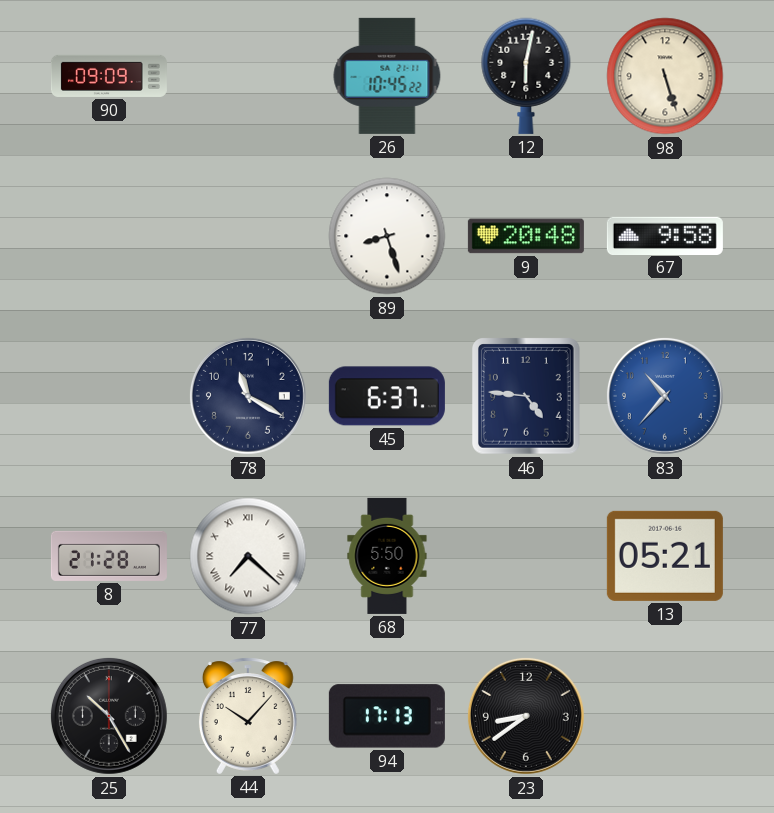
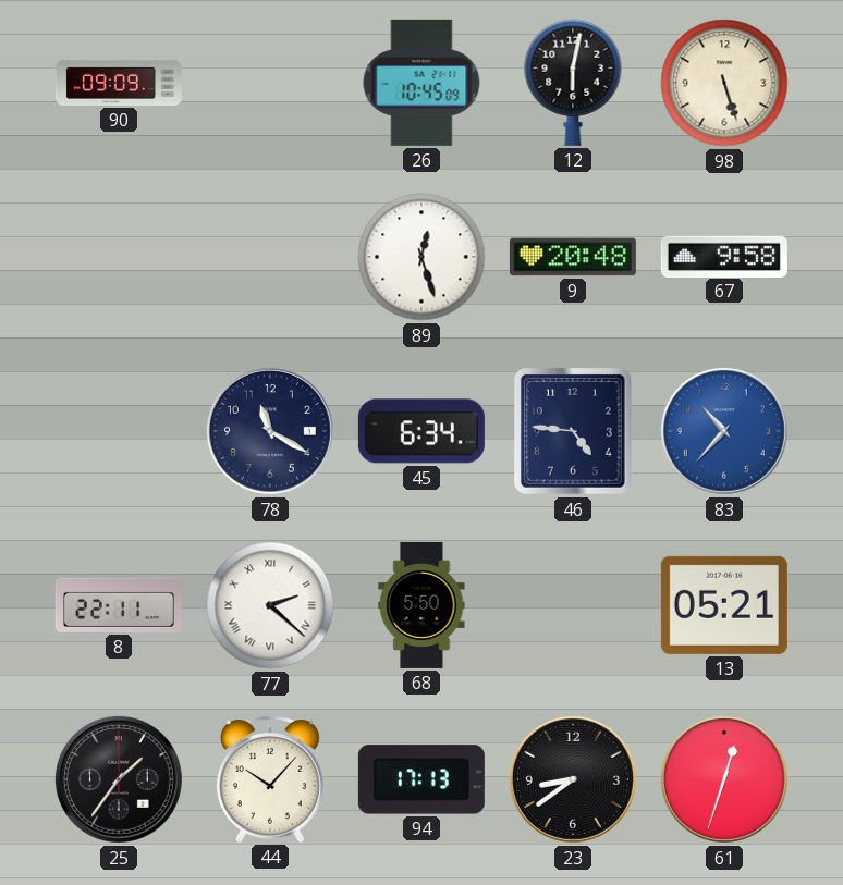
26: 10:45:22 -> 10:45:09
89: 8:27 -> 12:27
45: 6:37 -> 6:34
8: 21:28 -> 22:11
77: 7:22 -> 2:22
25: 10:25 -> 1:36
61: none -> 12:33
